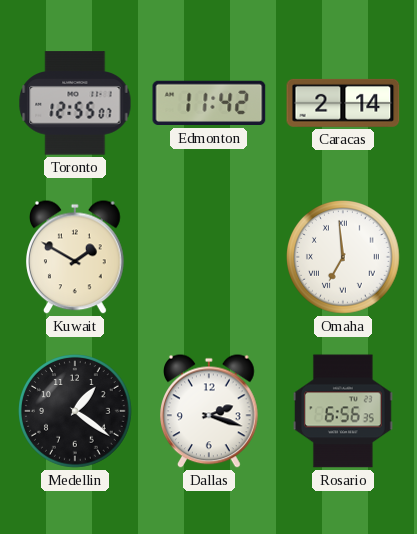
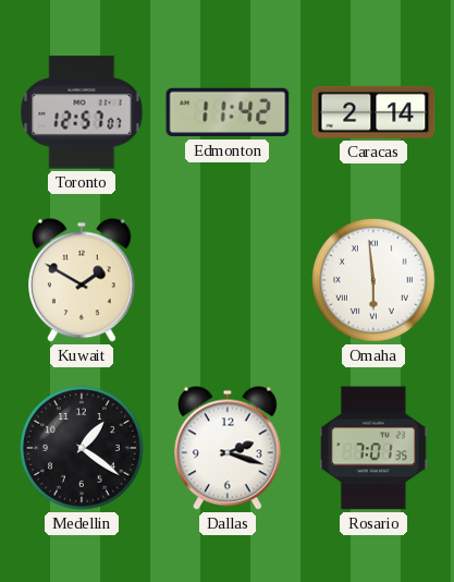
Toronto: 12:55 -> 12:57
Omaha: 6:59 -> 5:59
Rosario: 6:56 -> 7:01
